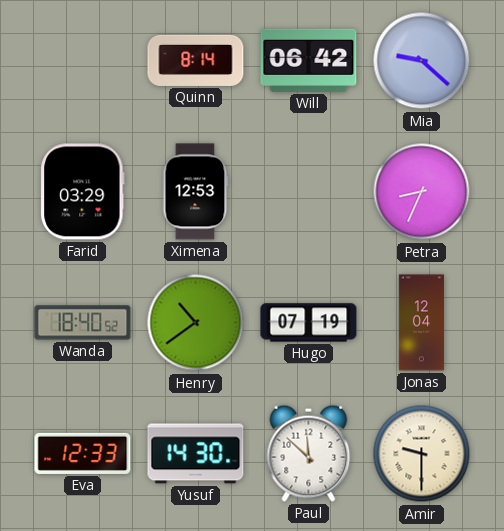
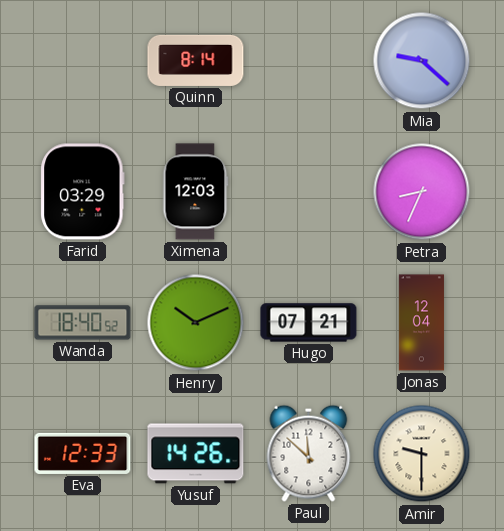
Will: 06:42 -> none
Ximena: 12:53 -> 12:03
Henry: 10:39 -> 10:11
Hugo: 07:19 -> 07:21
Yusuf: 14:30 -> 14:26
